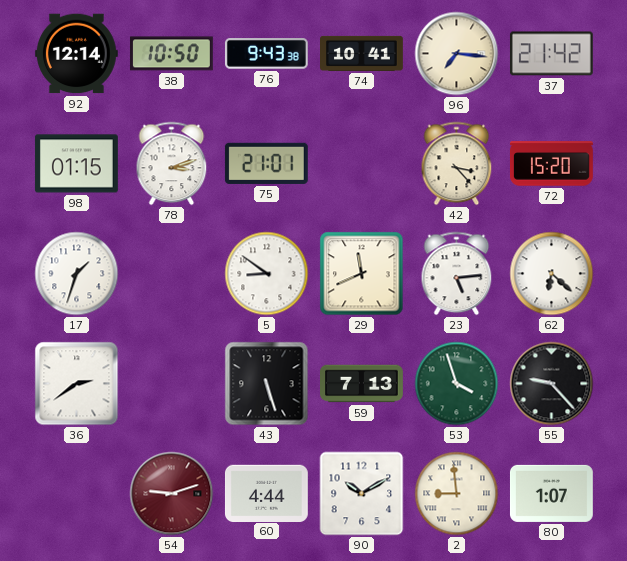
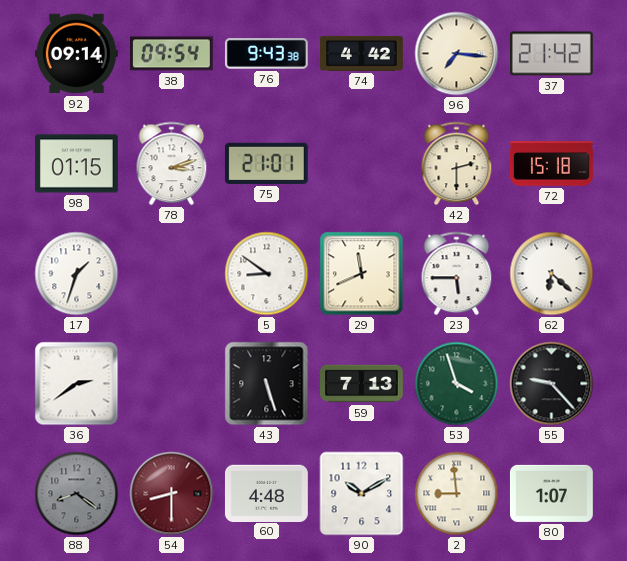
92: 12:14 -> 09:14
38: 10:50 -> 09:54
74: 10:41 -> 4:42
42: 3:23 -> 2:30
72: 15:20 -> 15:18
23: 5:14 -> 5:45
88: none -> 8:21
54: 9:12 -> 8:30
60: 4:44 -> 4:48
